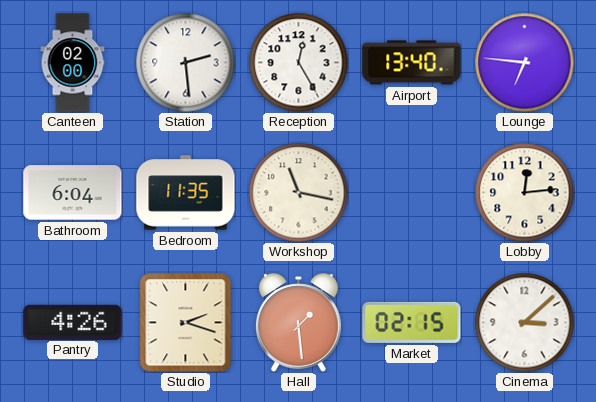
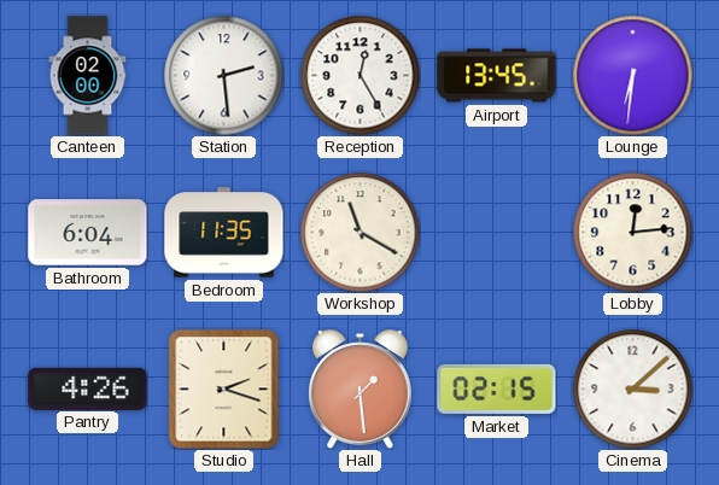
Airport: 13:40 -> 13:45
Lounge: 6:46 -> 6:31
Workshop: 11:17 -> 11:20
